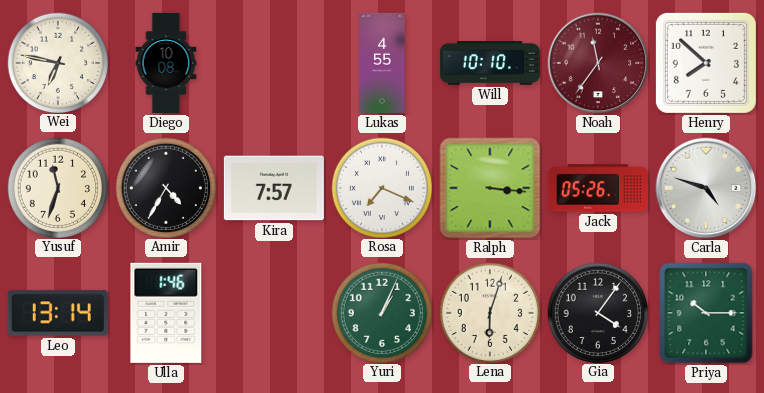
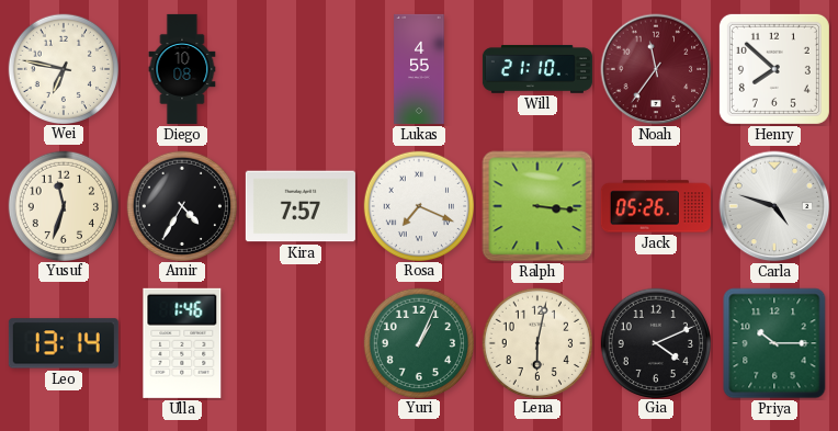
Will: 10:10 -> 21:10
Lena: 6:03 -> 6:02
Gia: 4:06 -> 4:11
